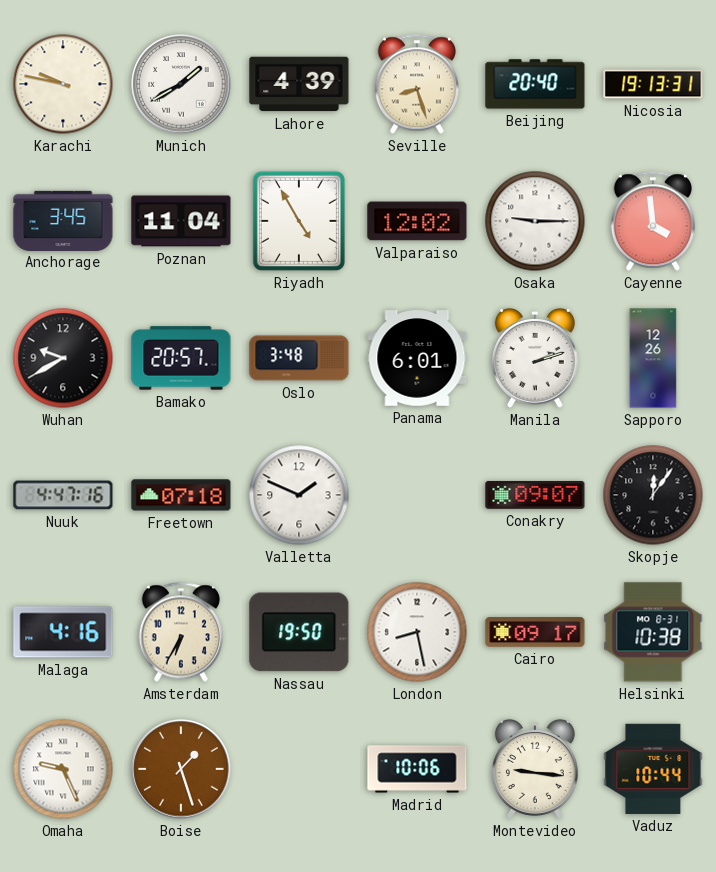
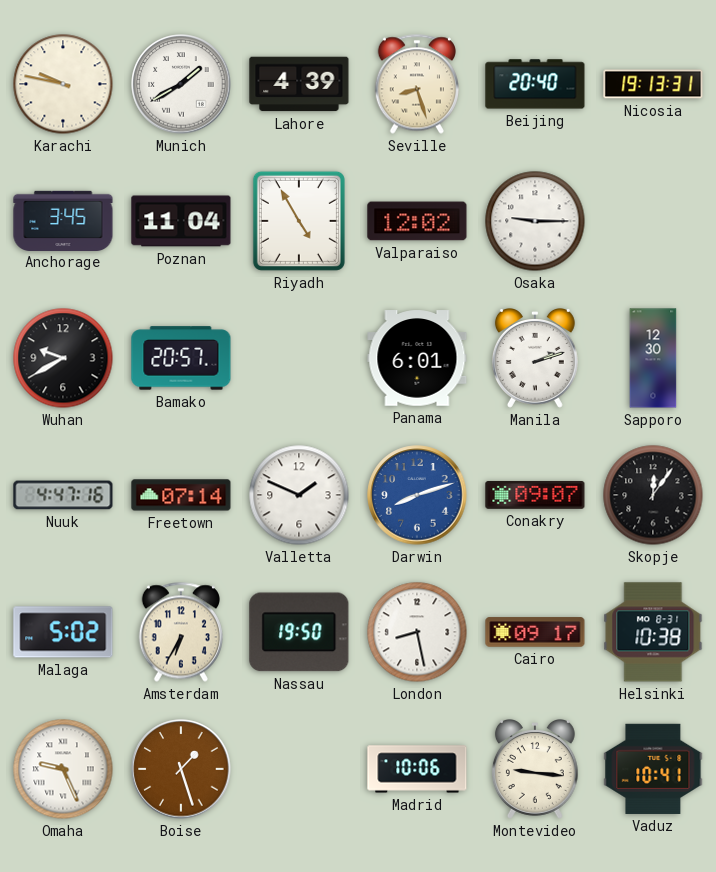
Cayenne: 3:59 -> none
Oslo: 3:48 -> none
Sapporo: 12:26 -> 12:30
Freetown: 07:18 -> 07:14
Darwin: none -> 8:12
Malaga: 4:16 -> 5:02
Vaduz: 10:44 -> 10:41
